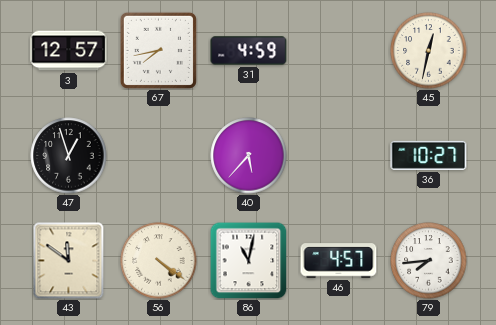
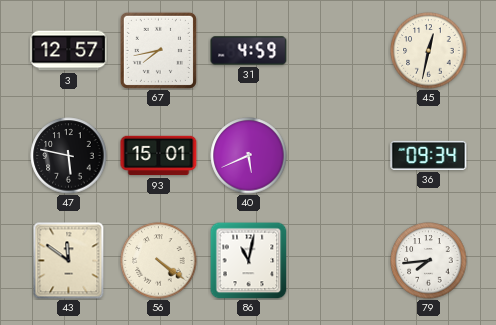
47: 12:57 -> 5:47
93: none -> 15:01
40: 5:37 -> 5:41
36: 10:27 -> 09:34
46: 4:57 -> none
